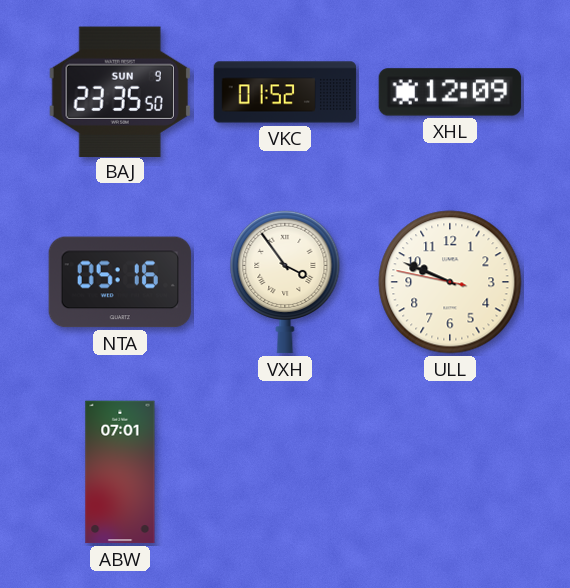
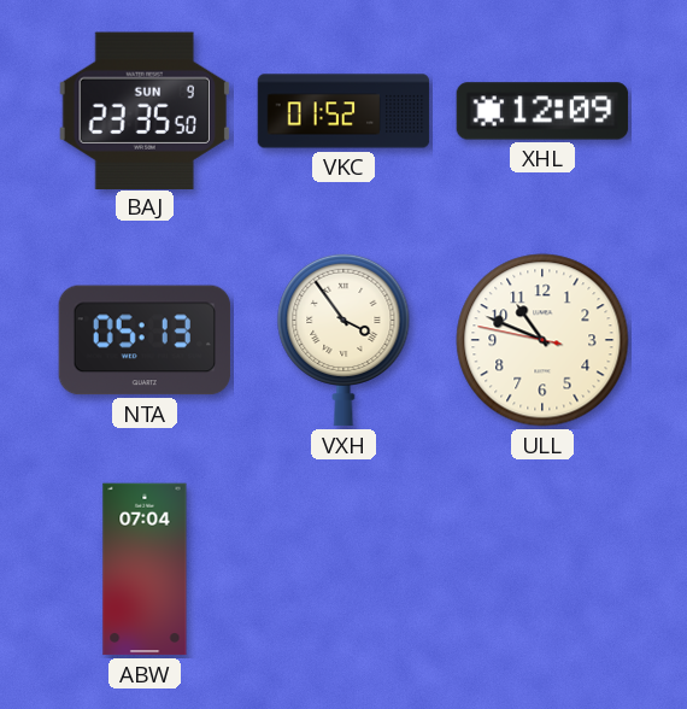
NTA: 05:16 -> 05:13
ULL: 9:48 -> 10:48
ABW: 07:01 -> 07:04
